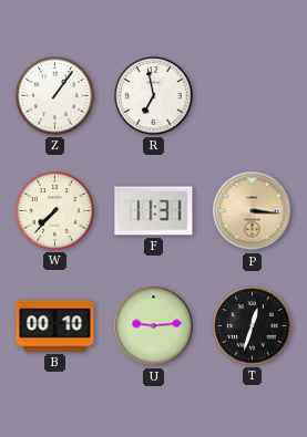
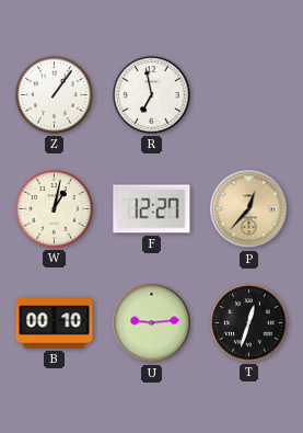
W: 7:37 -> 1:02
F: 11:31 -> 12:27
P: 3:16 -> 12:37
